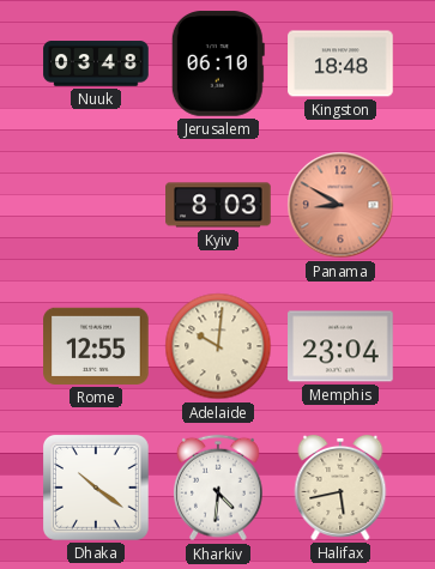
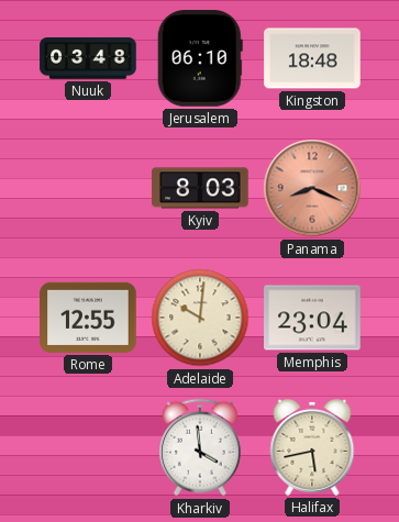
Panama: 8:50 -> 8:19
Dhaka: 10:21 -> none
Kharkiv: 4:31 -> 3:59
